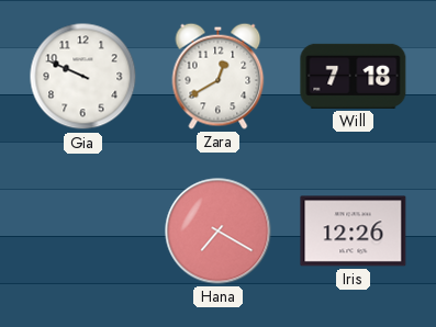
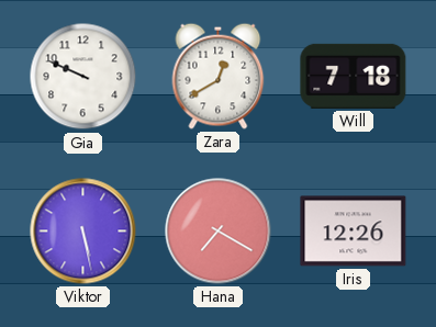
Viktor: none -> 5:28
